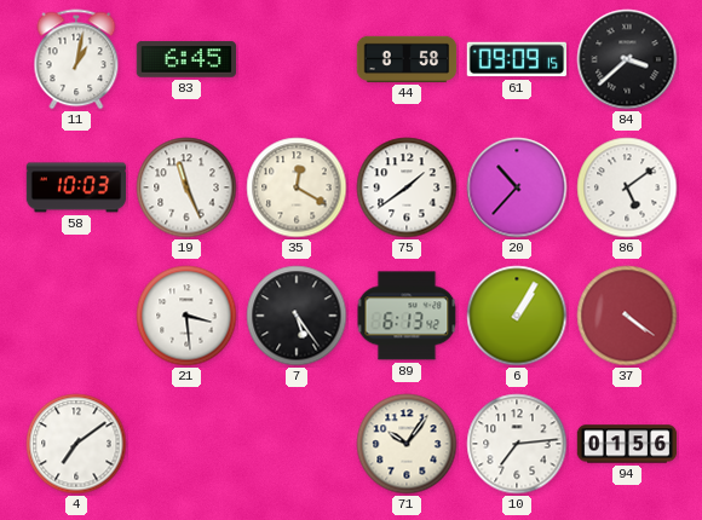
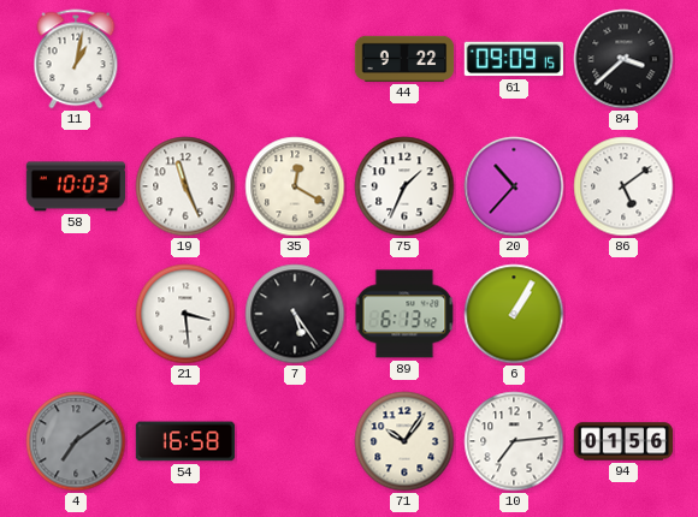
83: 6:45 -> none
44: 8:58 -> 9:22
75: 1:39 -> 1:34
37: 4:21 -> none
4 dial: white -> grey
54: none -> 16:58
